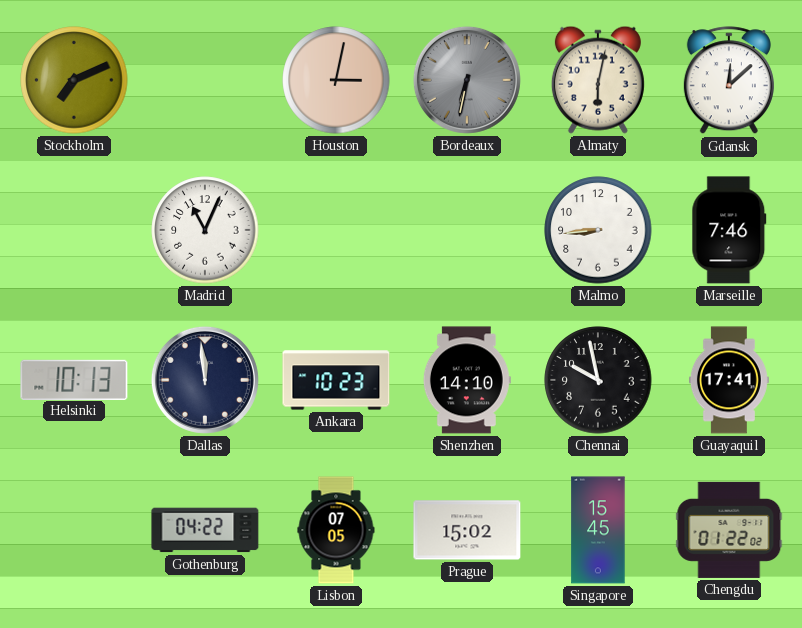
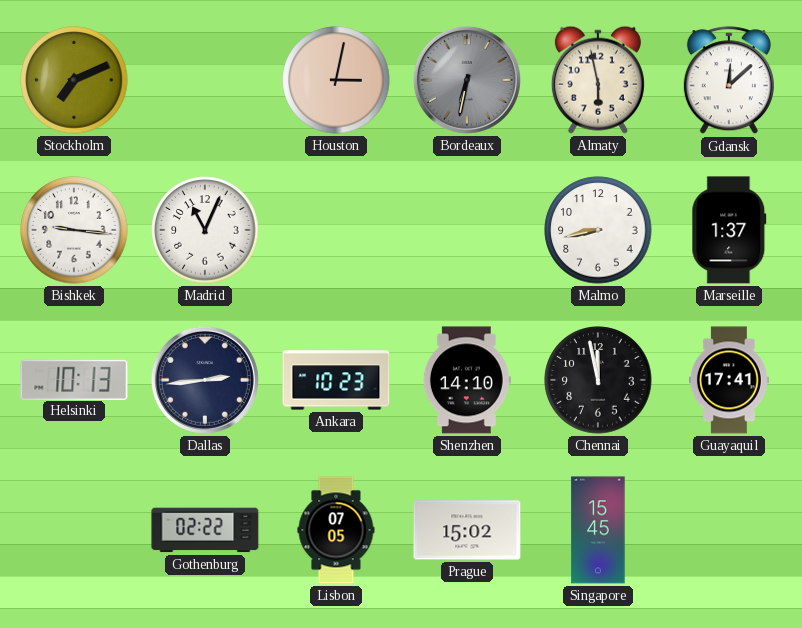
Almaty: 6:02 -> 5:58
Bishkek: none -> 9:16
Malmo: 8:44 -> 8:43
Marseille: 7:46 -> 1:37
Dallas: 11:59 -> 2:44
Chennai: 9:58 -> 11:58
Gothenburg: 04:22 -> 02:22
Chengdu: 01:22 -> none
